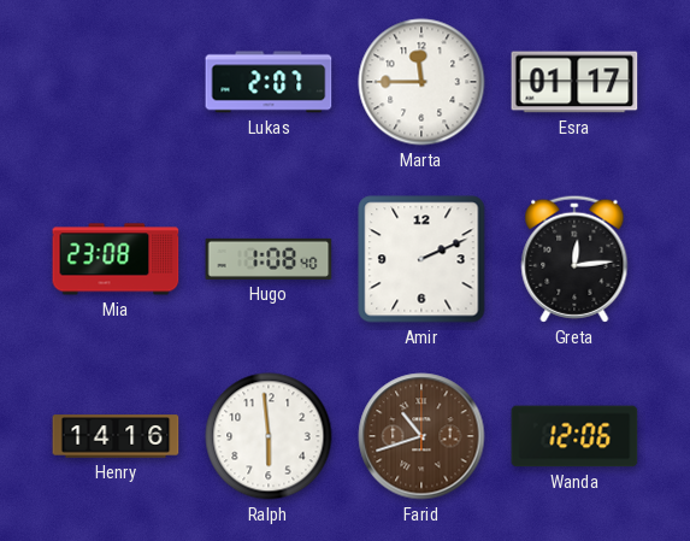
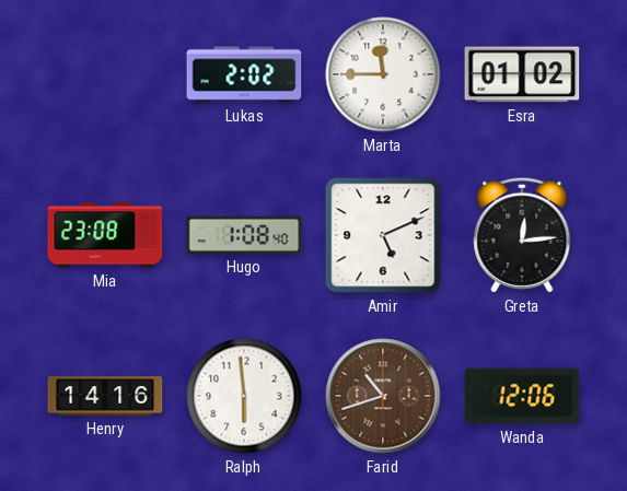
Lukas: 2:07 -> 2:02
Esra: 01:17 -> 01:02
Amir: 2:11 -> 5:11
